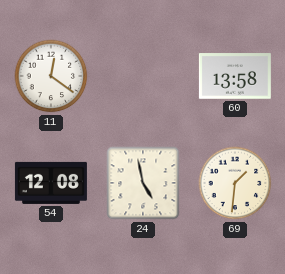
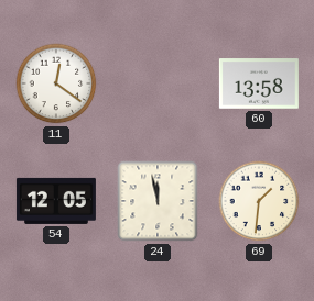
54: 12:08 -> 12:05
24: 4:58 -> 11:58
